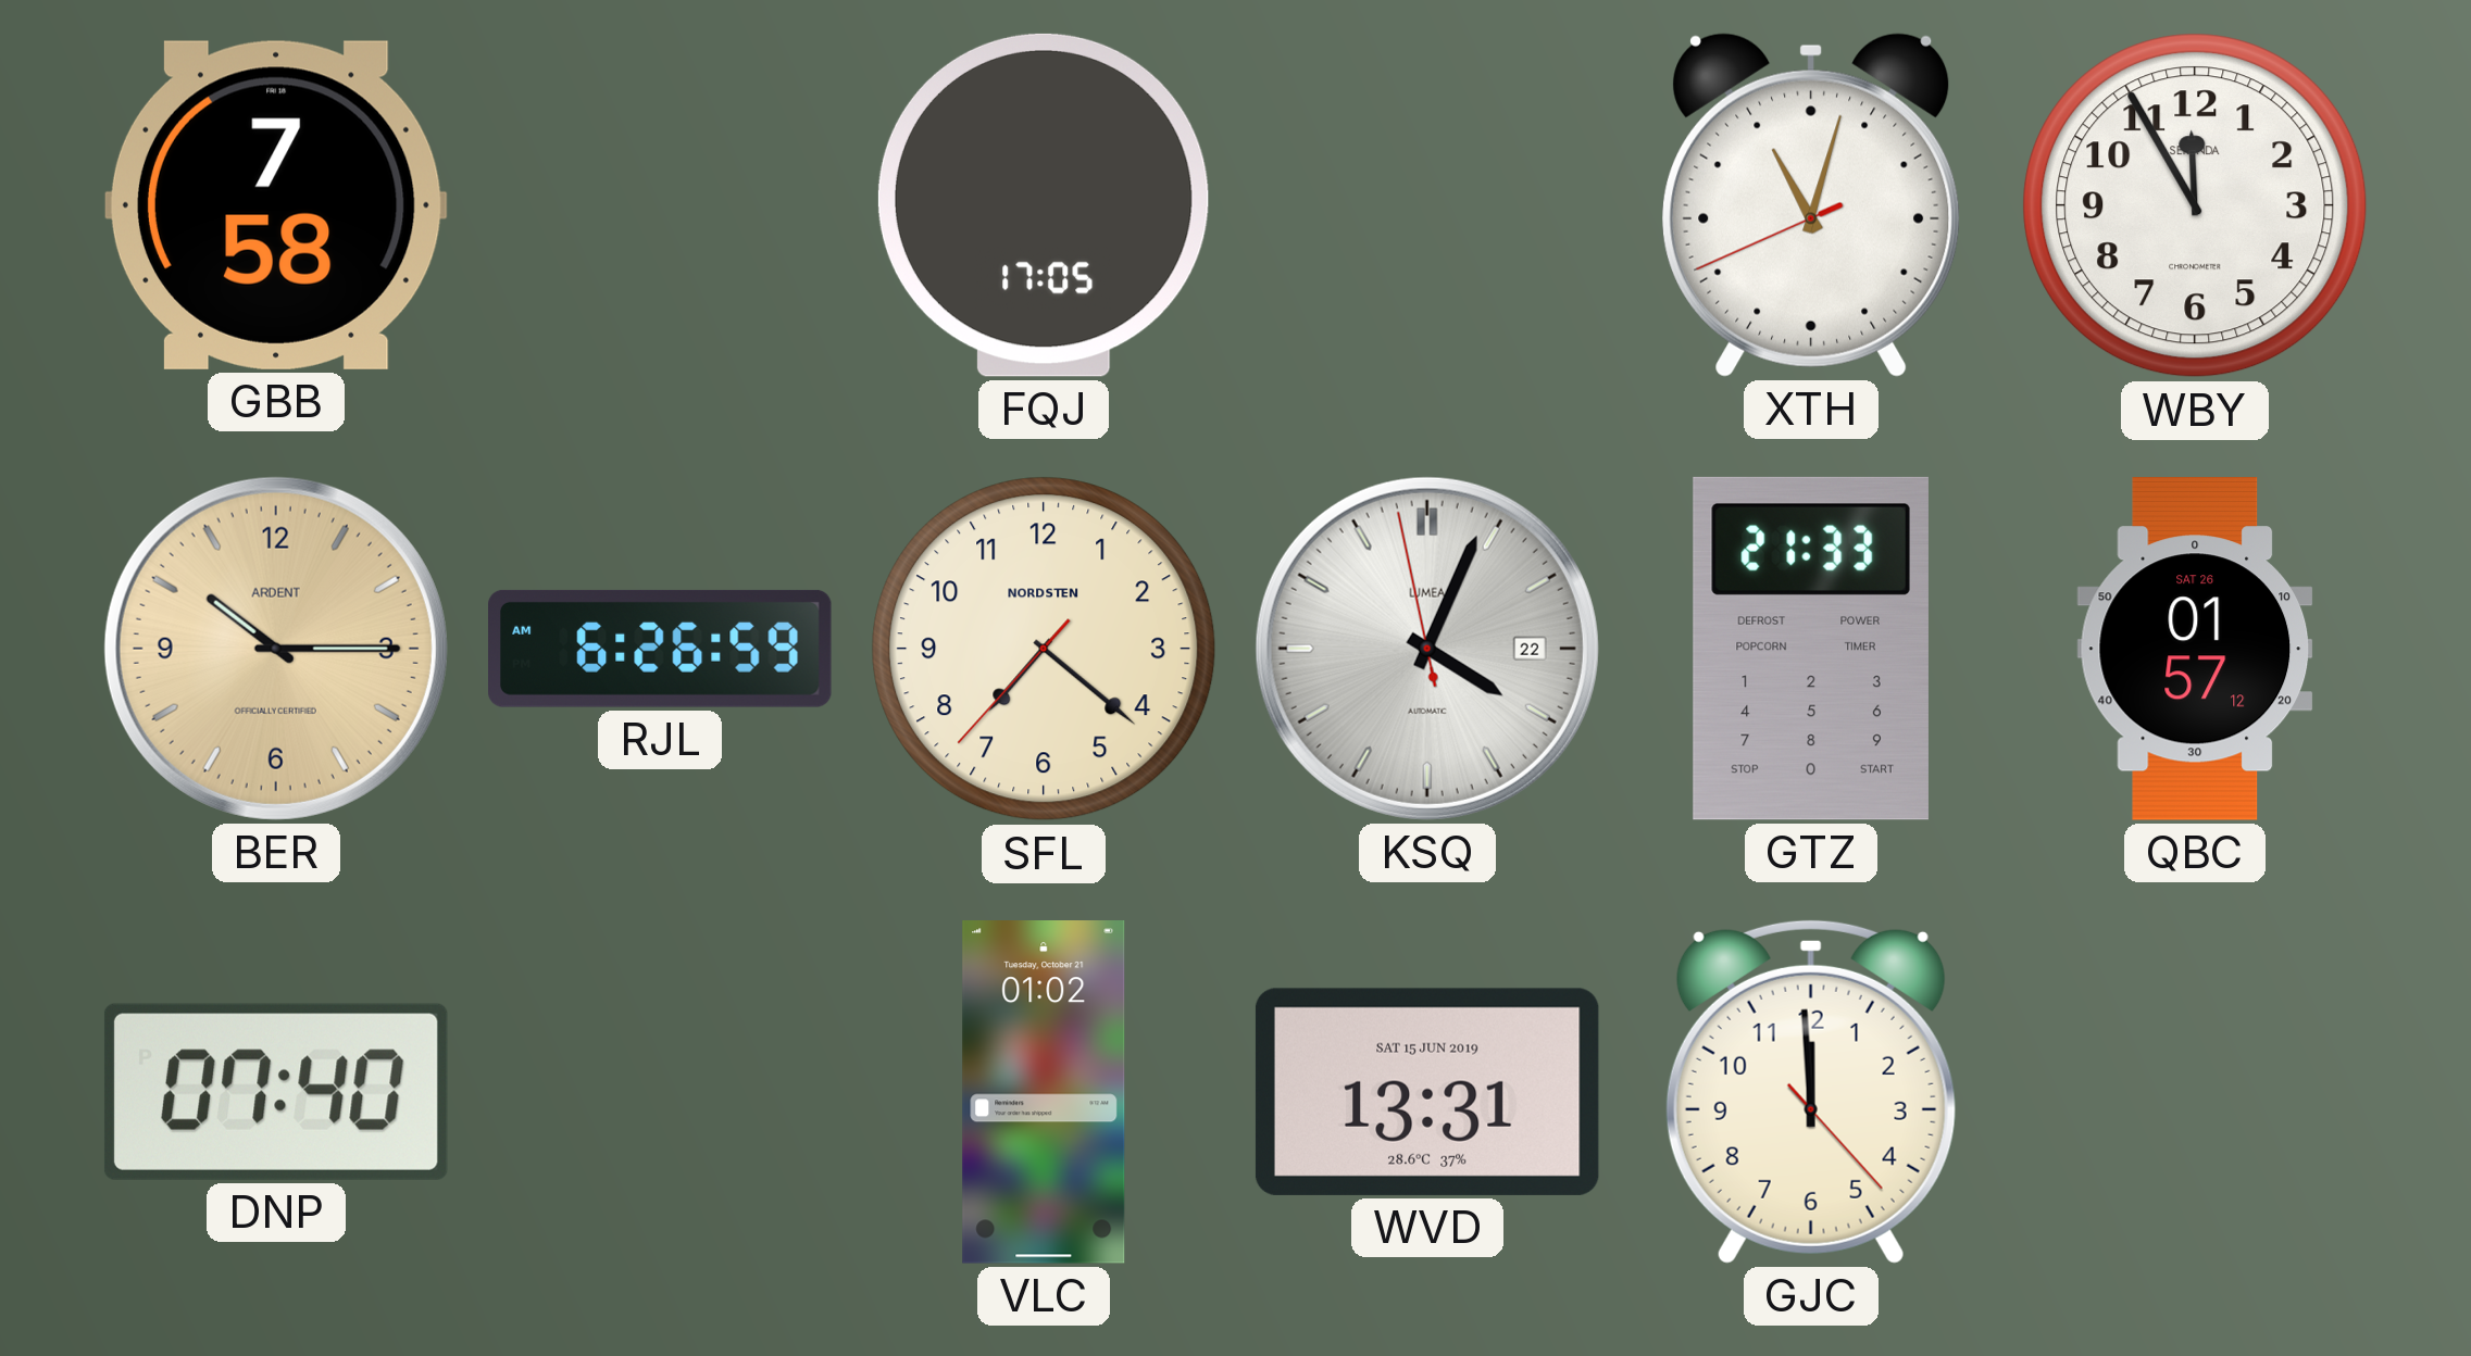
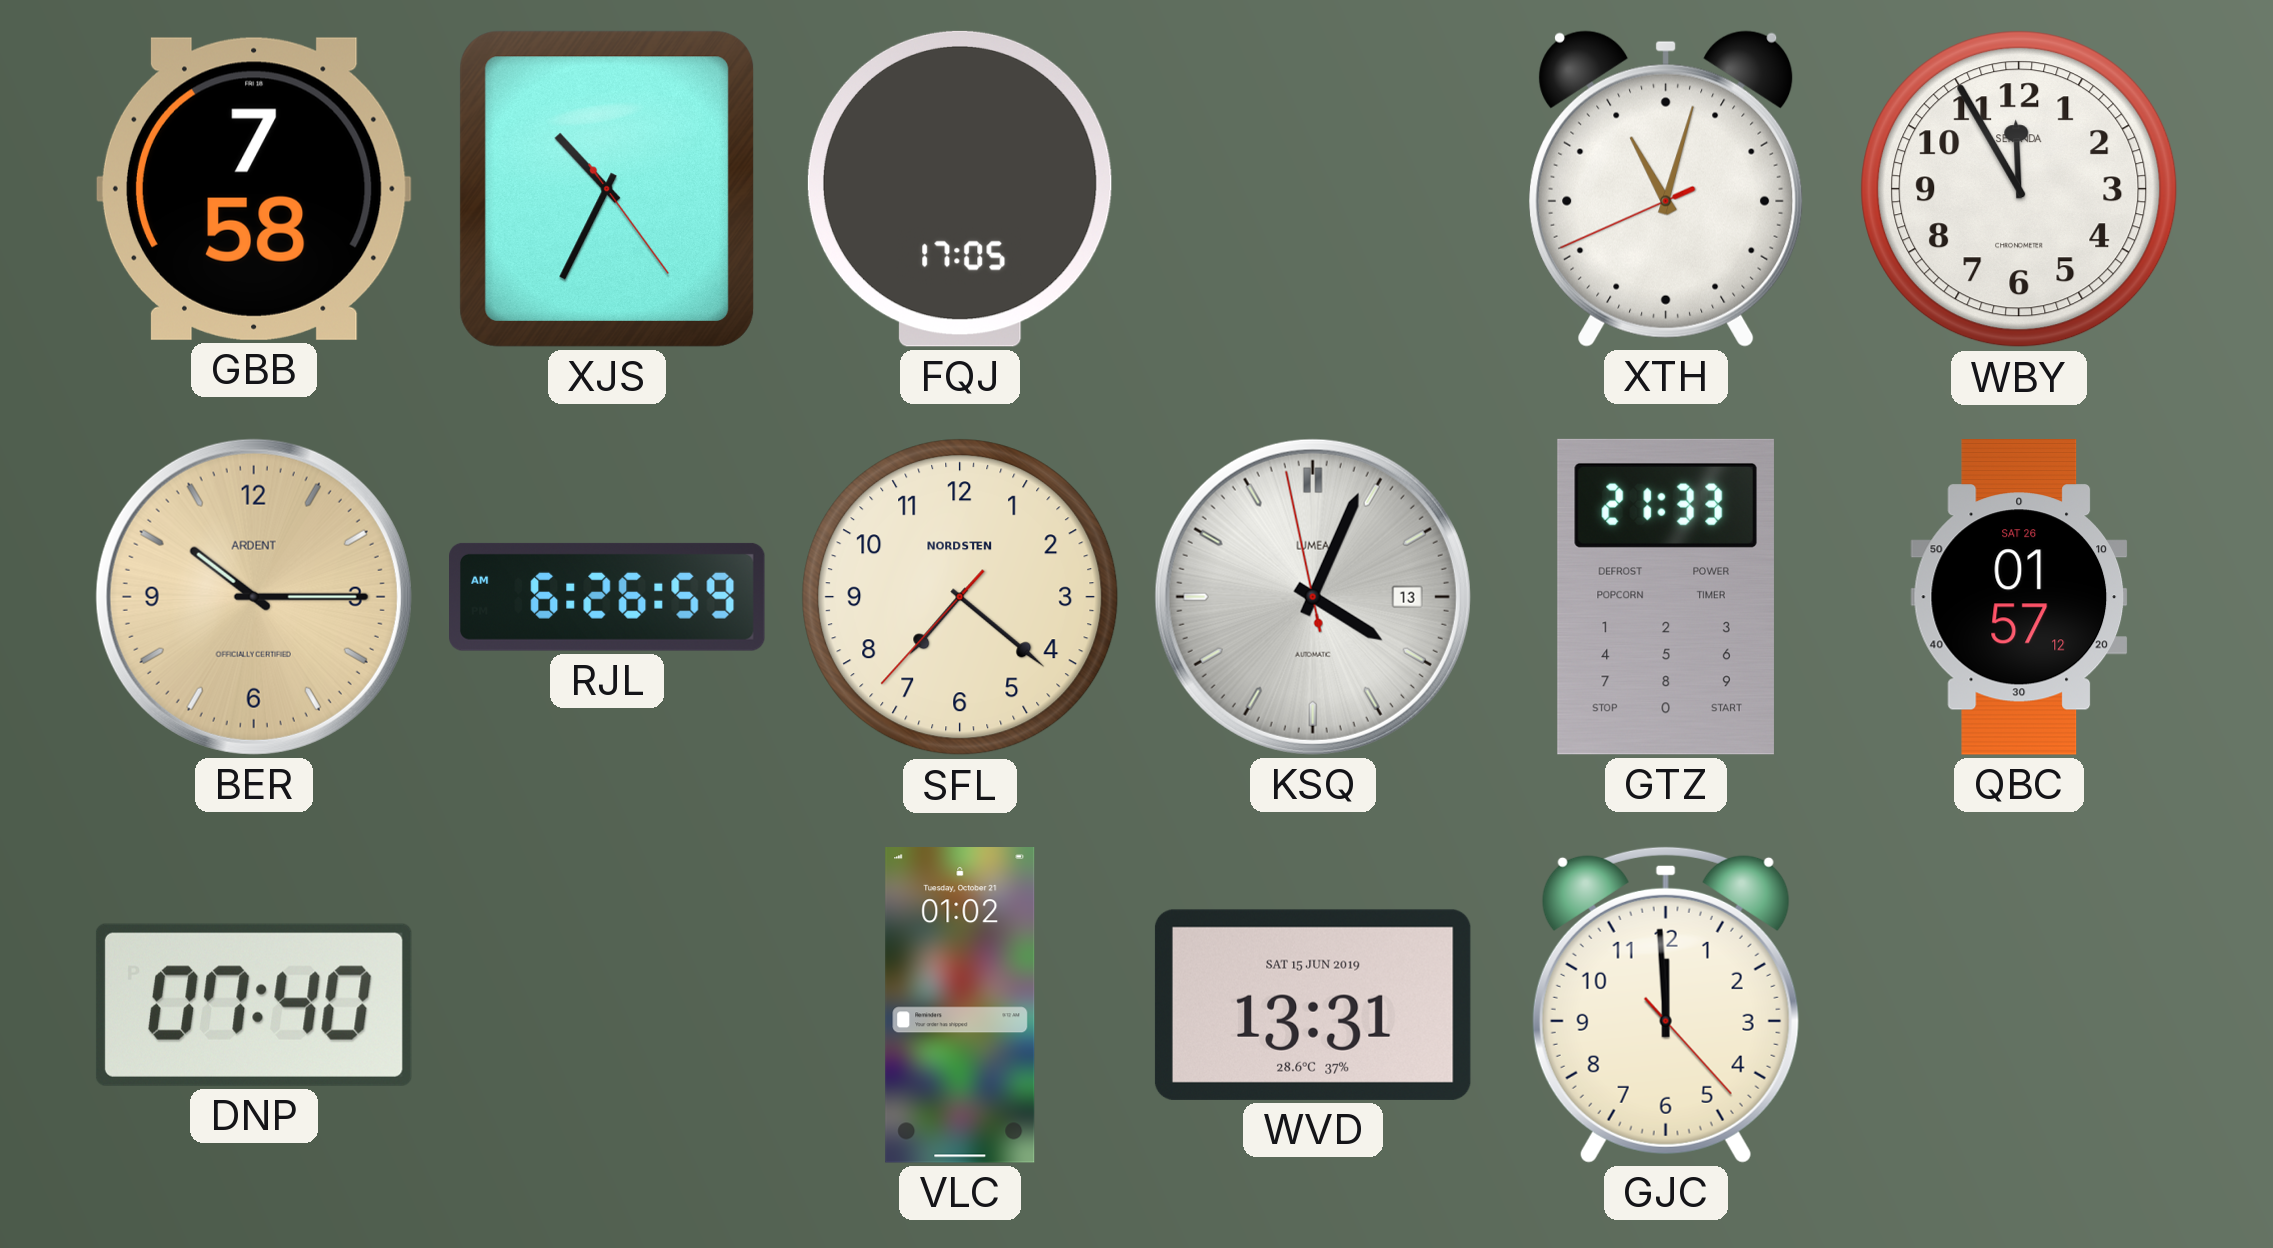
XJS: none -> 10:34
KSQ date: 22 -> 13
